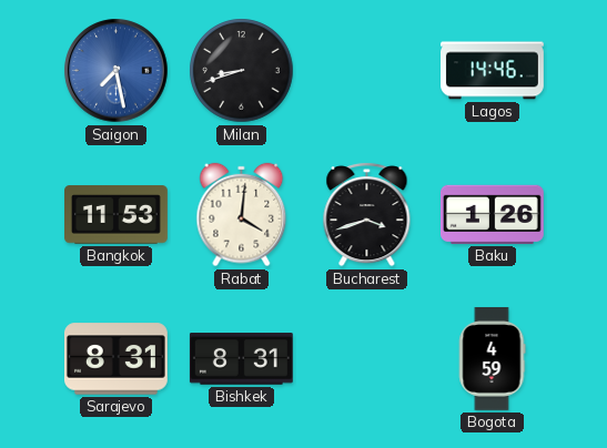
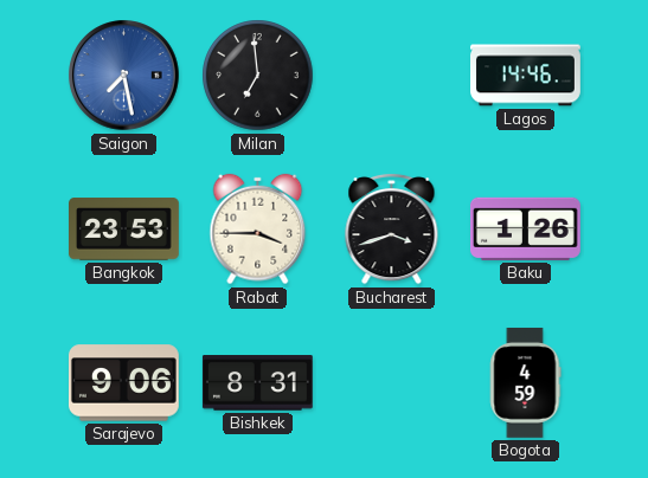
Milan: 8:42 -> 6:59
Bangkok: 11:53 -> 23:53
Rabat: 4:01 -> 3:45
Sarajevo: 8:31 -> 9:06
